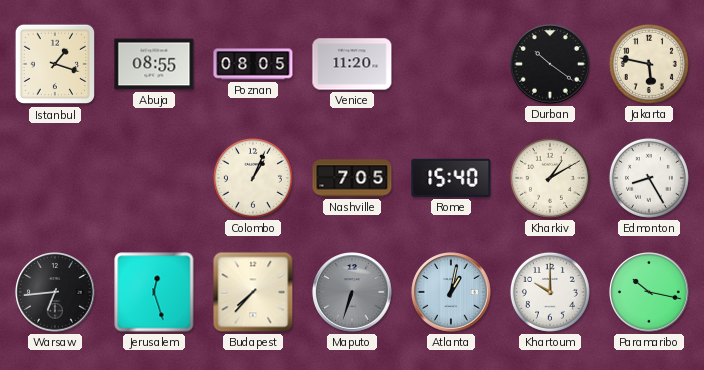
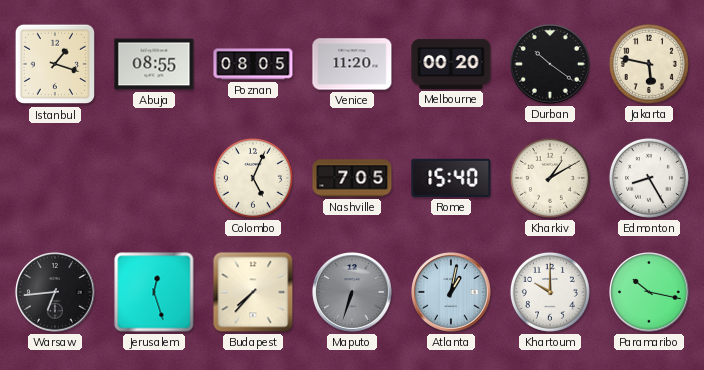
Melbourne: none -> 00:20
Colombo: 1:04 -> 5:04
